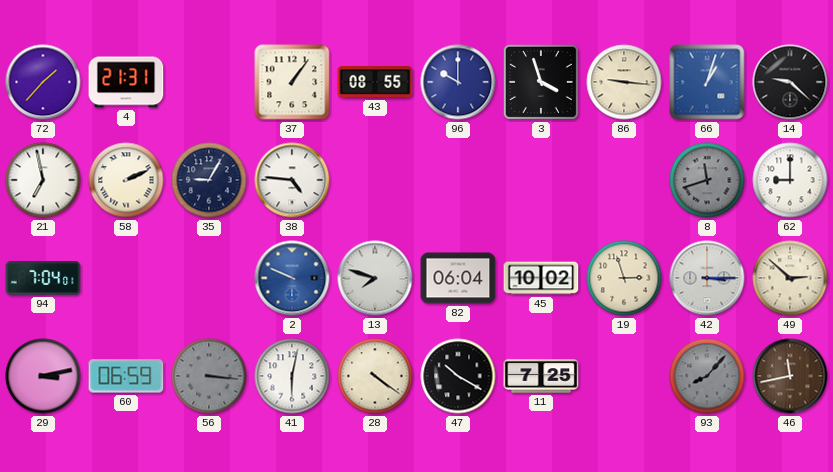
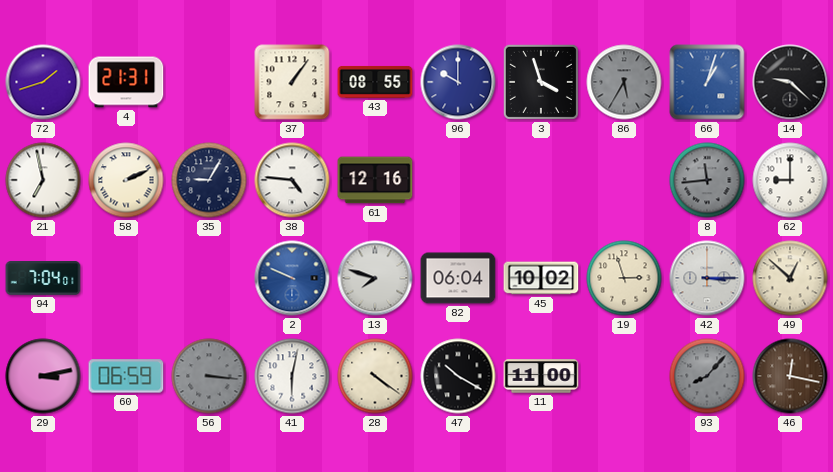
72: 1:37 -> 1:42
86: 9:16 -> 5:35
86 dial: cream -> grey
61: none -> 12:16
8: 11:42 -> 11:44
49: 2:52 -> 12:52
11: 7:25 -> 11:00
46: 11:43 -> 12:17
